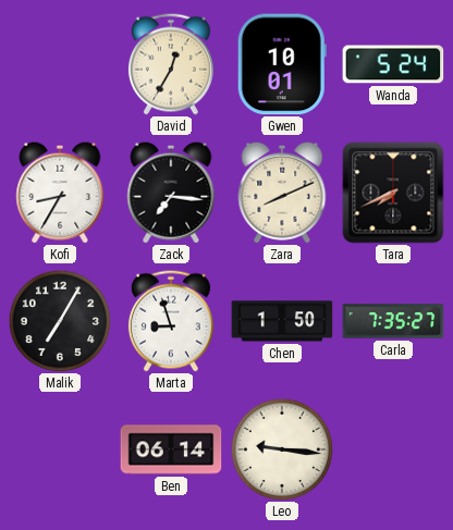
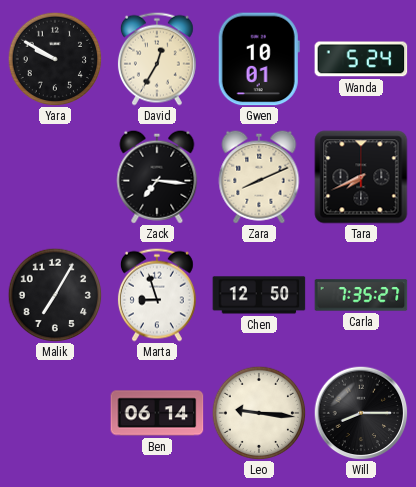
Yara: none -> 9:50
Kofi: 8:35 -> none
Chen: 1:50 -> 12:50
Will: none -> 8:15
